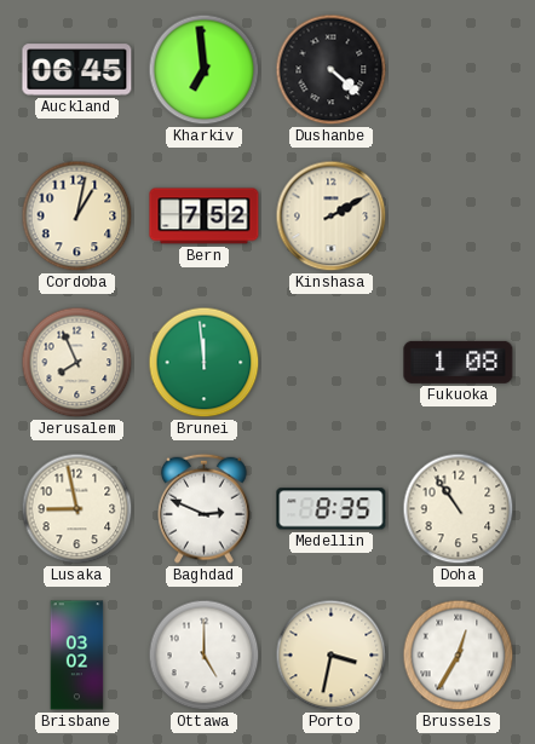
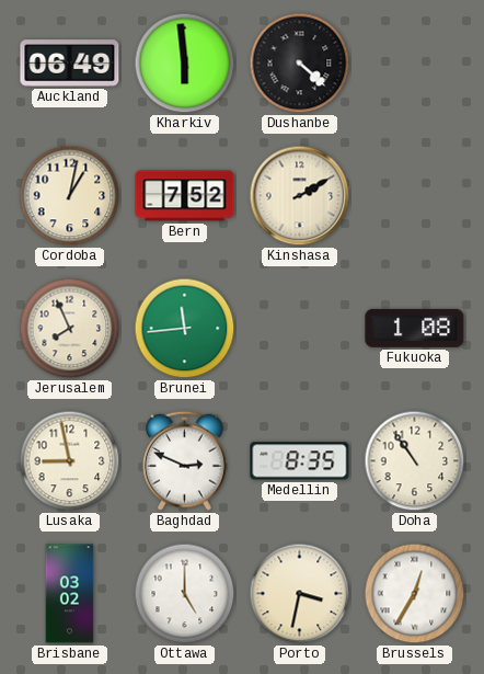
Auckland: 06:45 -> 06:49
Kharkiv: 6:59 -> 5:59
Brunei: 11:59 -> 11:44
